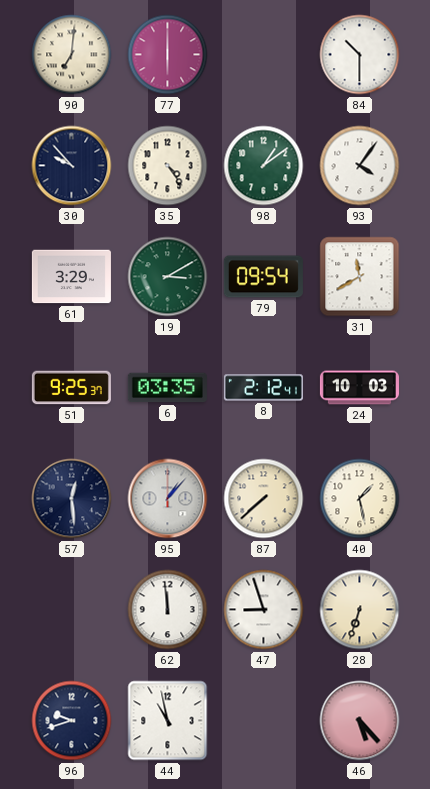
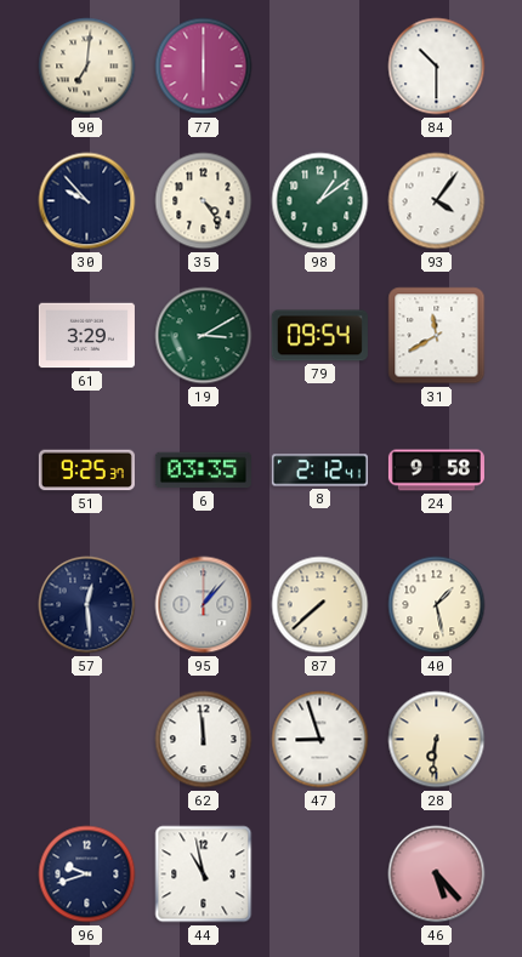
24: 10:03 -> 9:58
28: 6:33 -> 6:31
